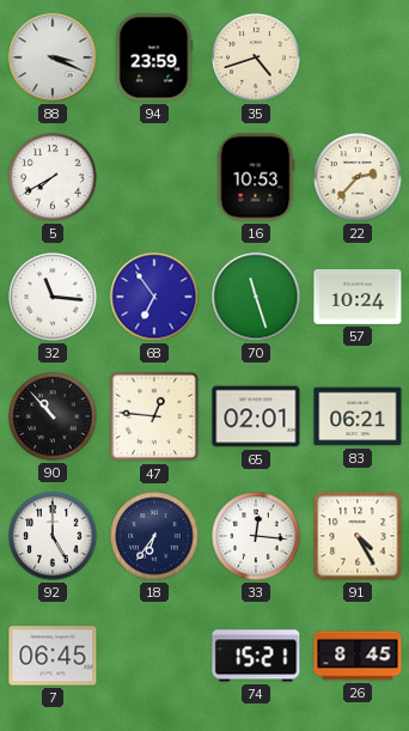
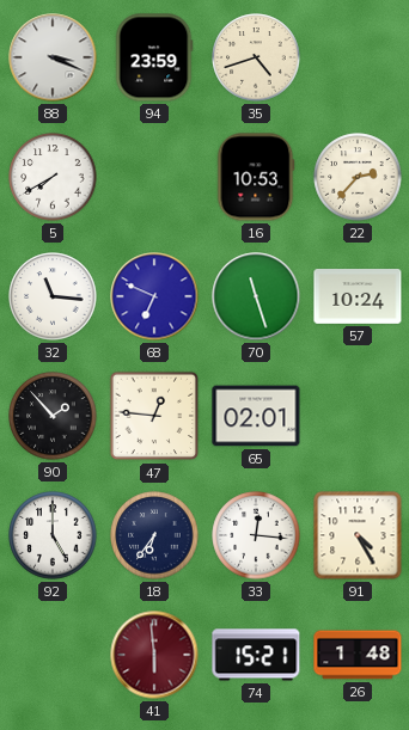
68: 6:54 -> 6:49
90: 10:53 -> 1:53
83: 06:21 -> none
7: 06:45 -> none
41: none -> 5:59
26: 8:45 -> 1:48
